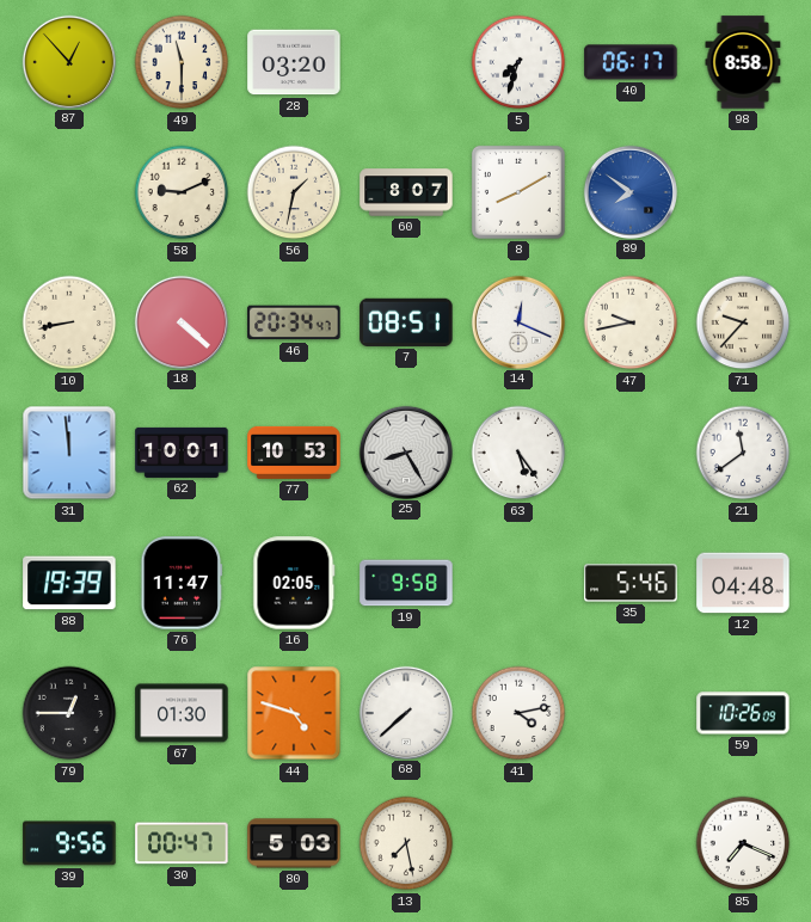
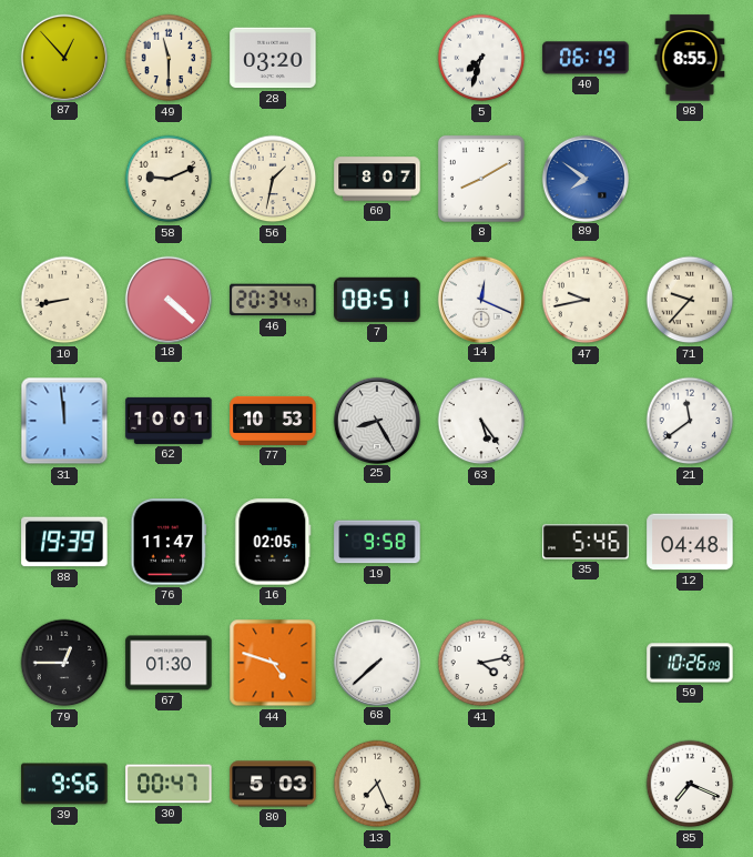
40: 06:17 -> 06:19
98: 8:58 -> 8:55
13: 7:28 -> 7:26
